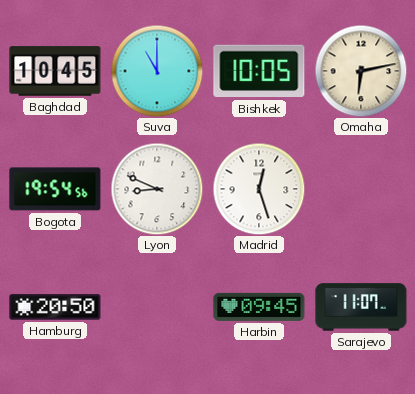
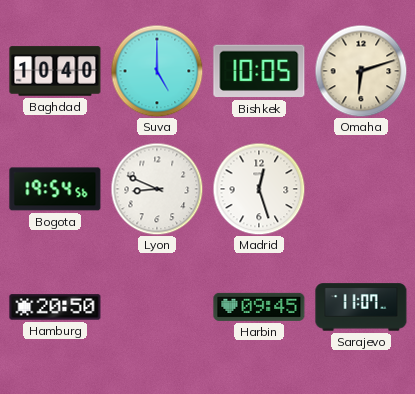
Baghdad: 10:45 -> 10:40
Suva: 11:00 -> 5:00
Omaha: 6:13 -> 6:12
